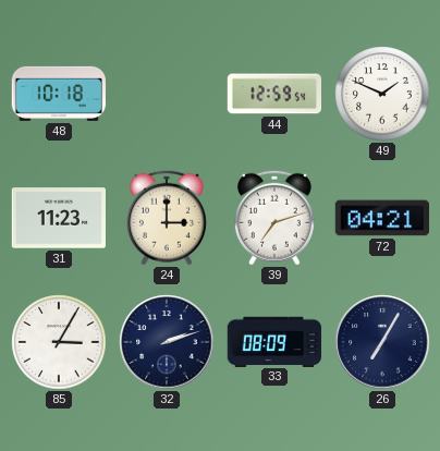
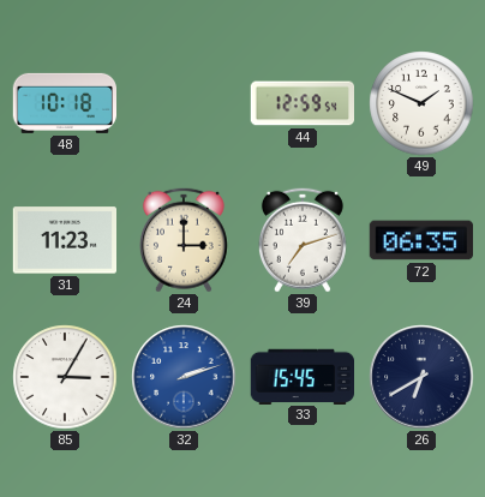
72: 04:21 -> 06:35
32 dial: navy -> blue
33: 08:09 -> 15:45
26: 7:05 -> 6:40
